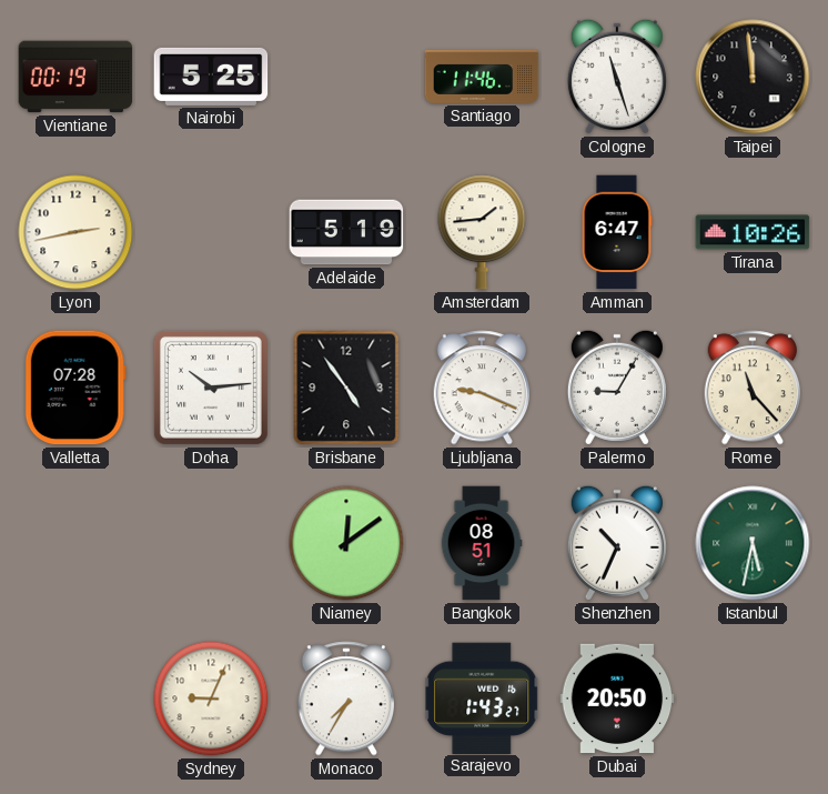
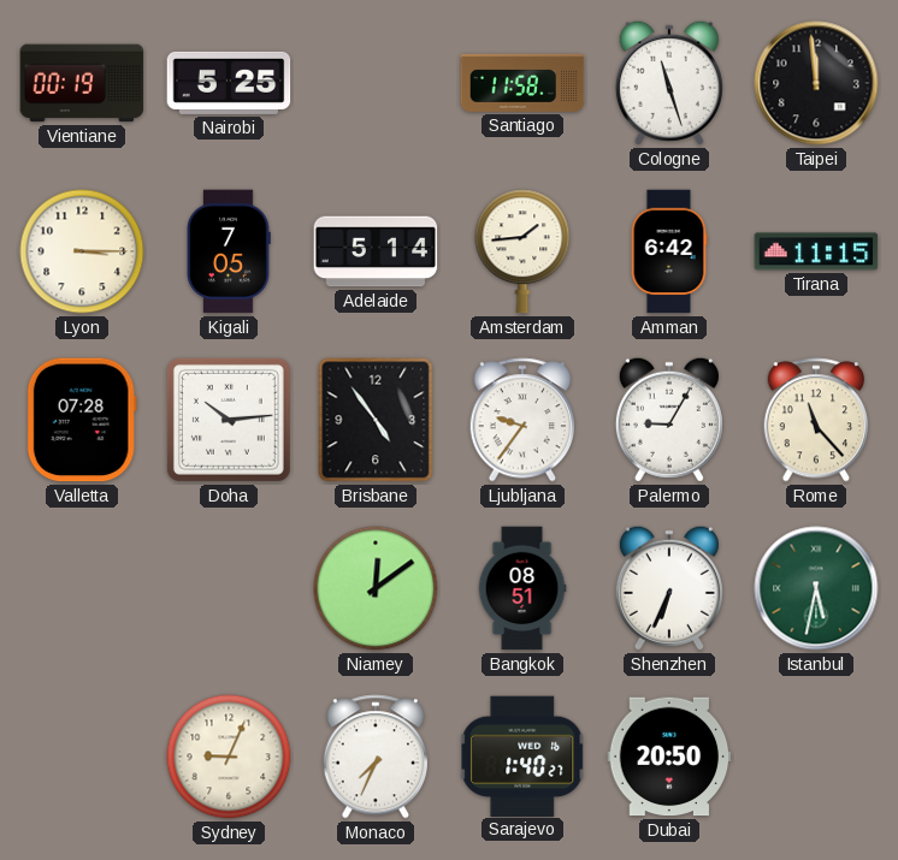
Santiago: 11:46 -> 11:58
Lyon: 2:43 -> 3:15
Kigali: none -> 7:05
Adelaide: 5:19 -> 5:14
Amman: 6:47 -> 6:42
Tirana: 10:26 -> 11:15
Ljubljana: 9:19 -> 9:36
Shenzhen: 10:34 -> 6:34
Monaco: 7:35 -> 7:34
Sarajevo: 1:43 -> 1:40
